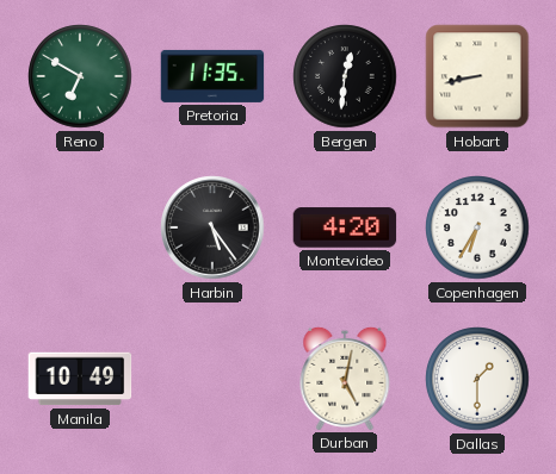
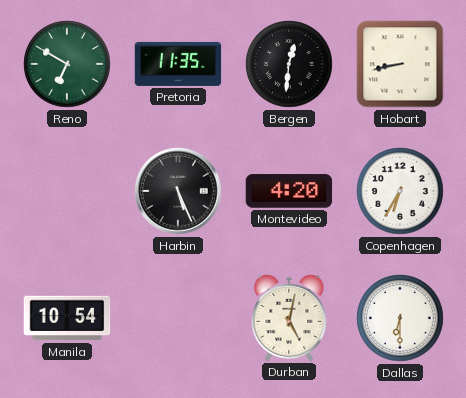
Harbin: 5:24 -> 5:26
Manila: 10:49 -> 10:54
Dallas: 1:30 -> 6:30
